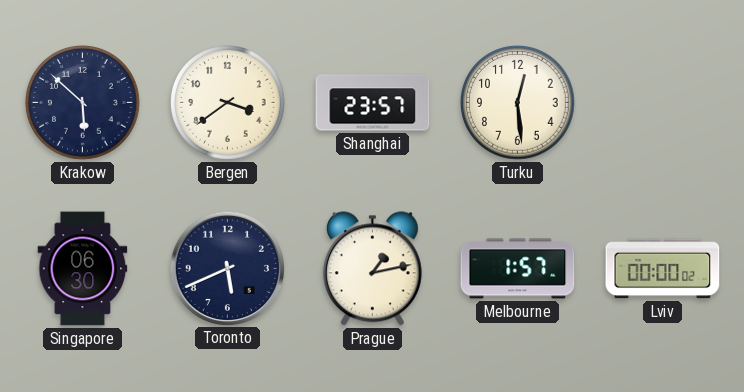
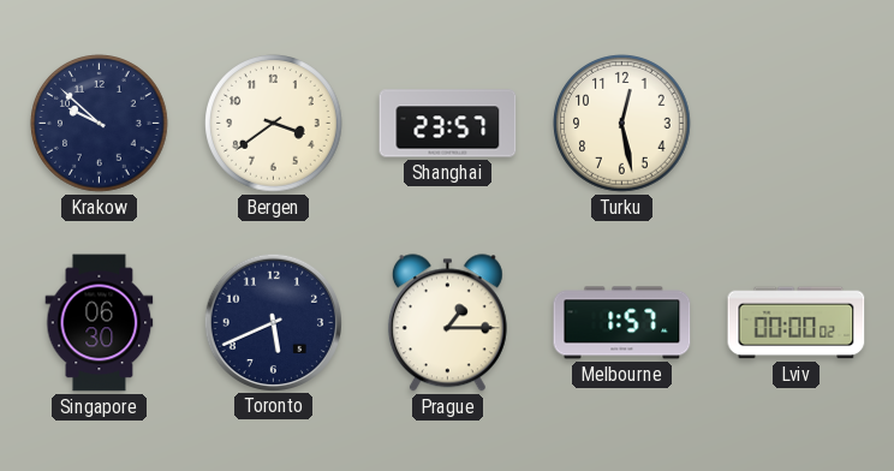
Krakow: 5:52 -> 9:52
Turku: 12:29 -> 12:28
Prague: 1:13 -> 1:15
